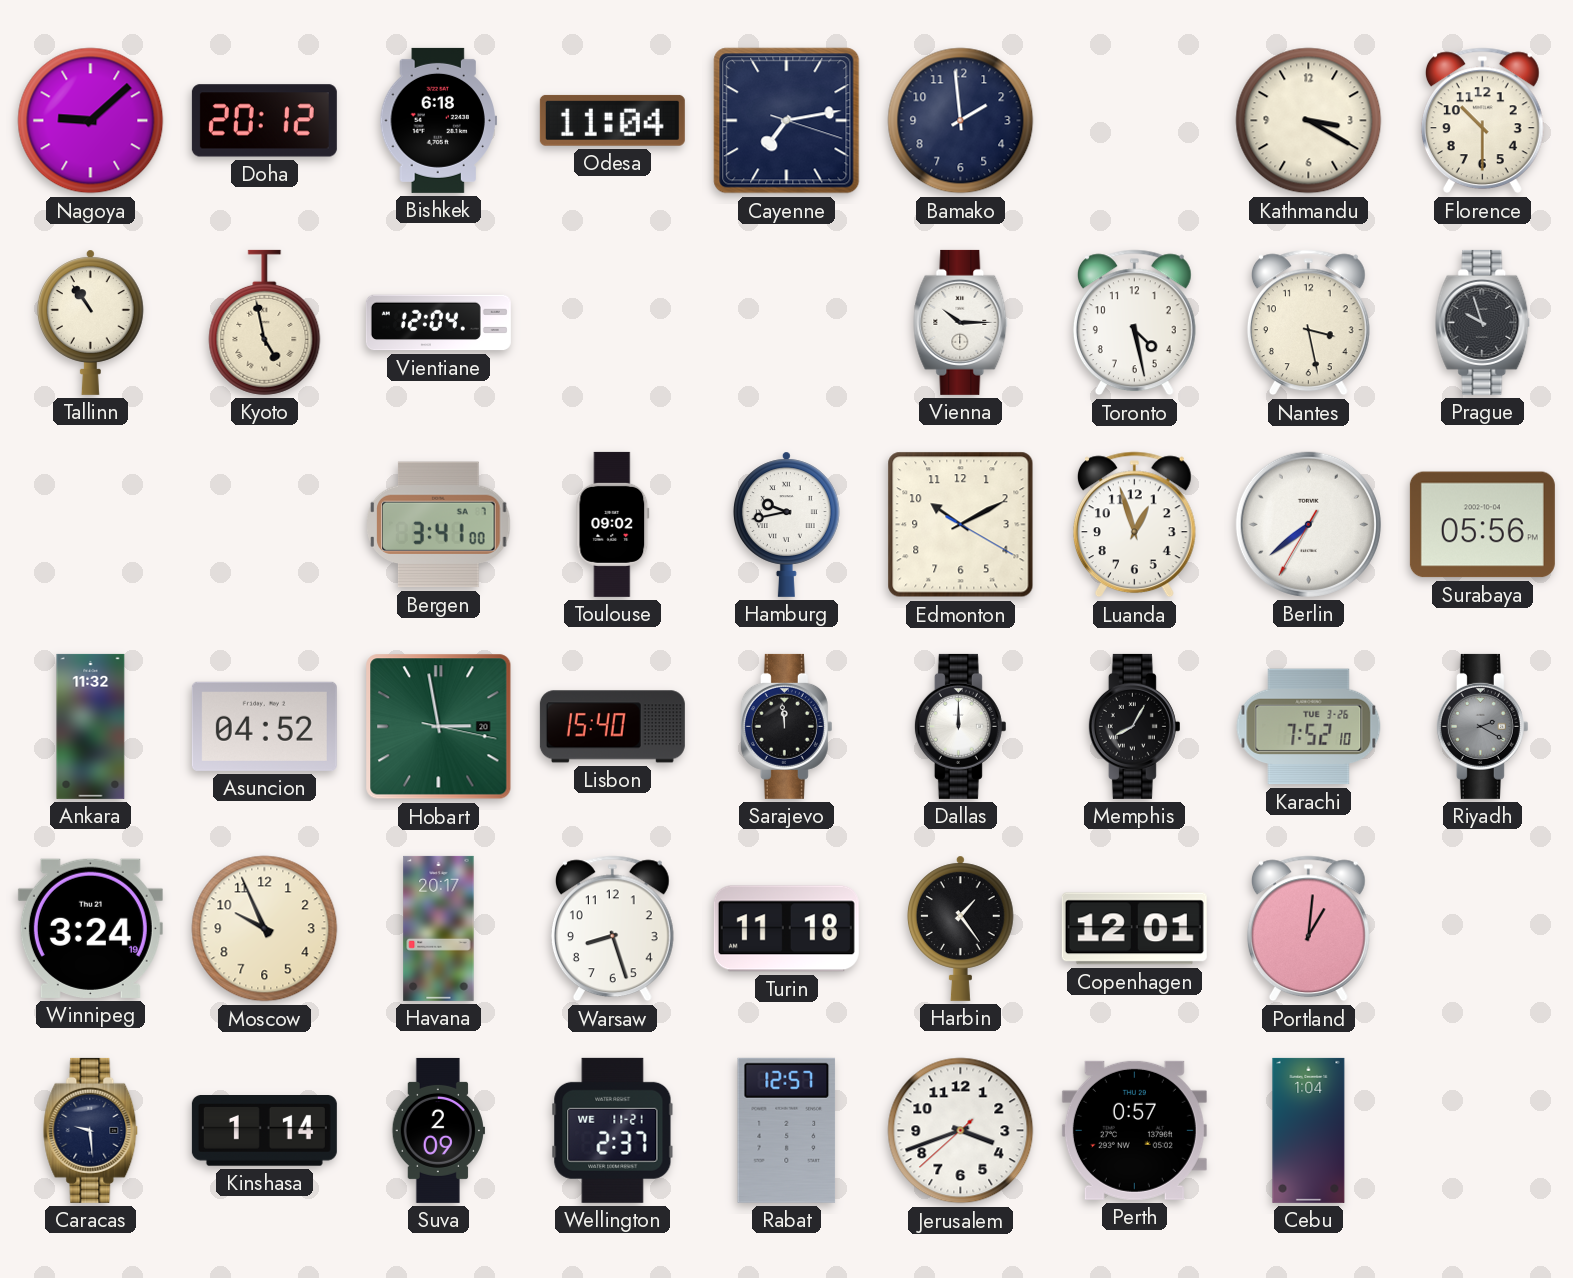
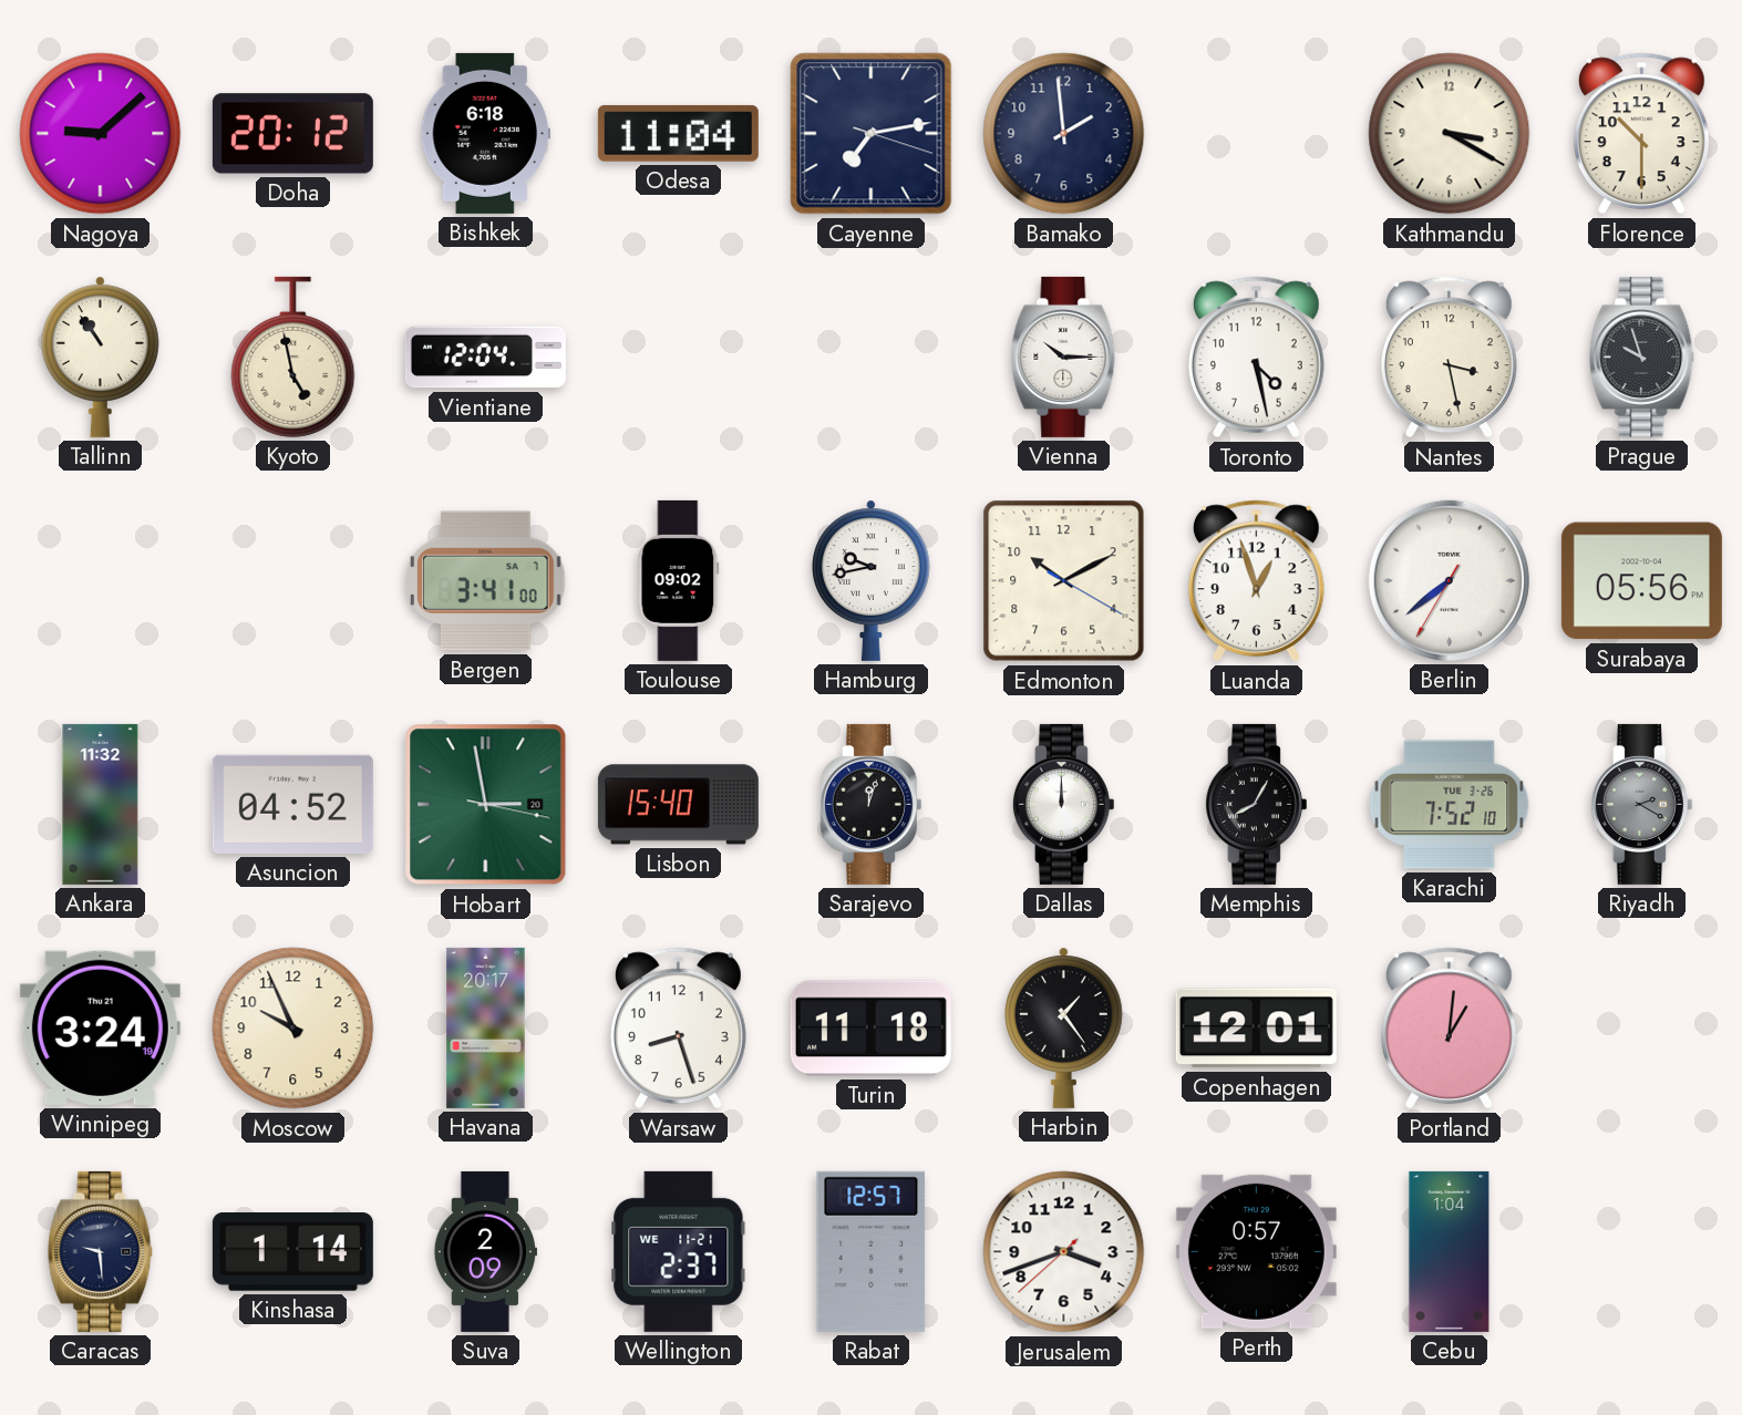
Sarajevo: 11:59 -> 12:03
